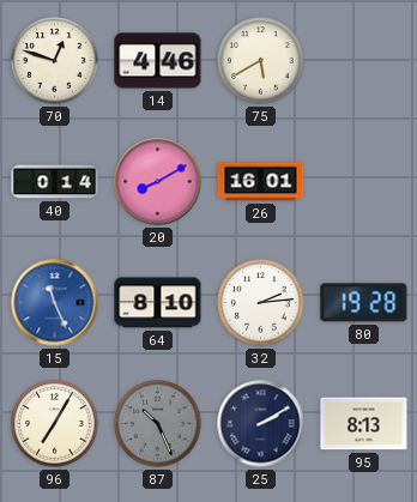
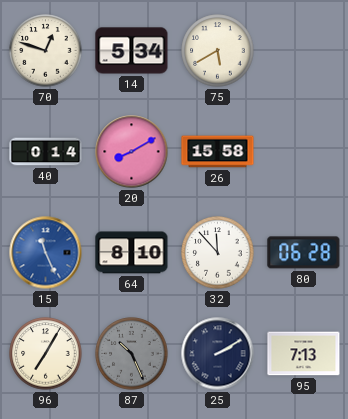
14: 4:46 -> 5:34
26: 16:01 -> 15:58
32: 2:14 -> 11:53
80: 19:28 -> 06:28
95: 8:13 -> 7:13
